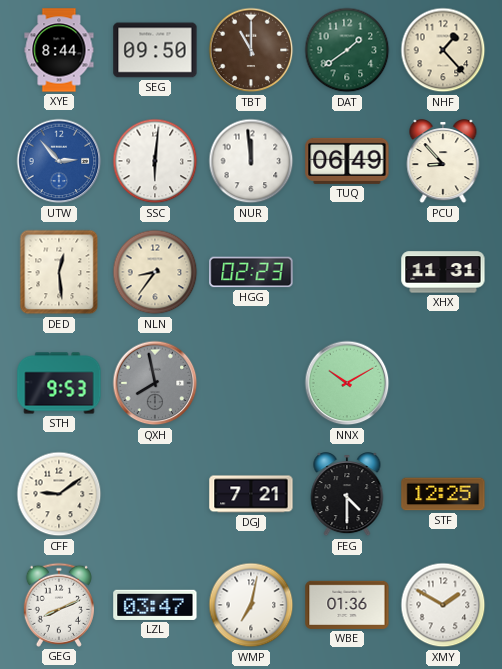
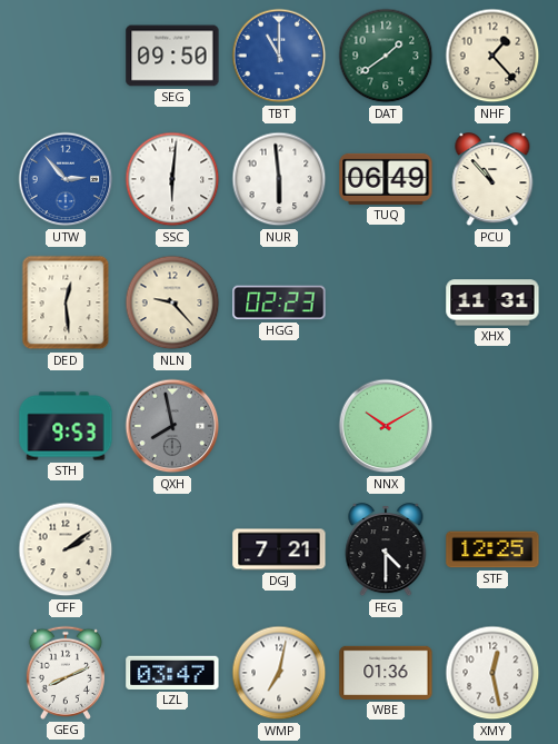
XYE: 8:44 -> none
TBT dial: brown -> blue
NUR: 11:59 -> 5:59
PCU: 8:53 -> 10:53
NLN: 8:36 -> 9:23
CFF: 9:09 -> 2:09
XMY: 1:50 -> 12:28
